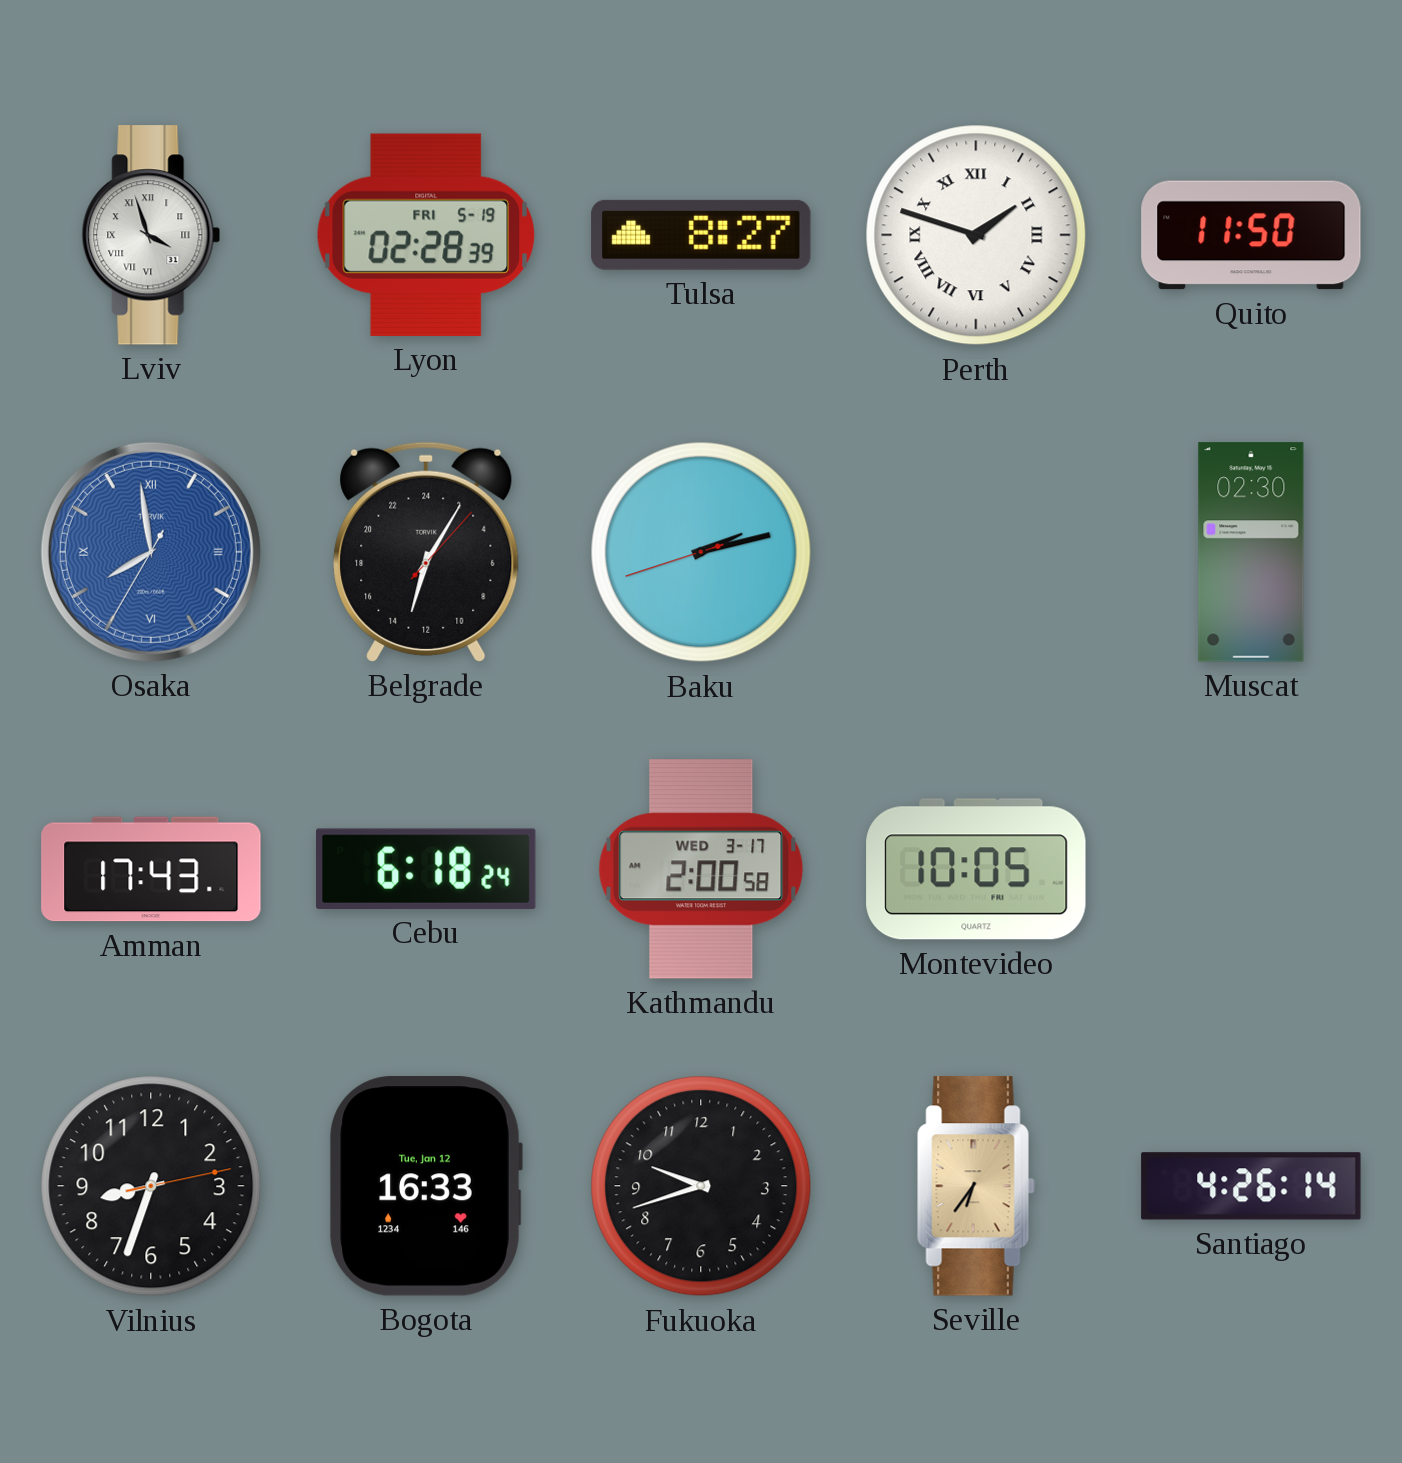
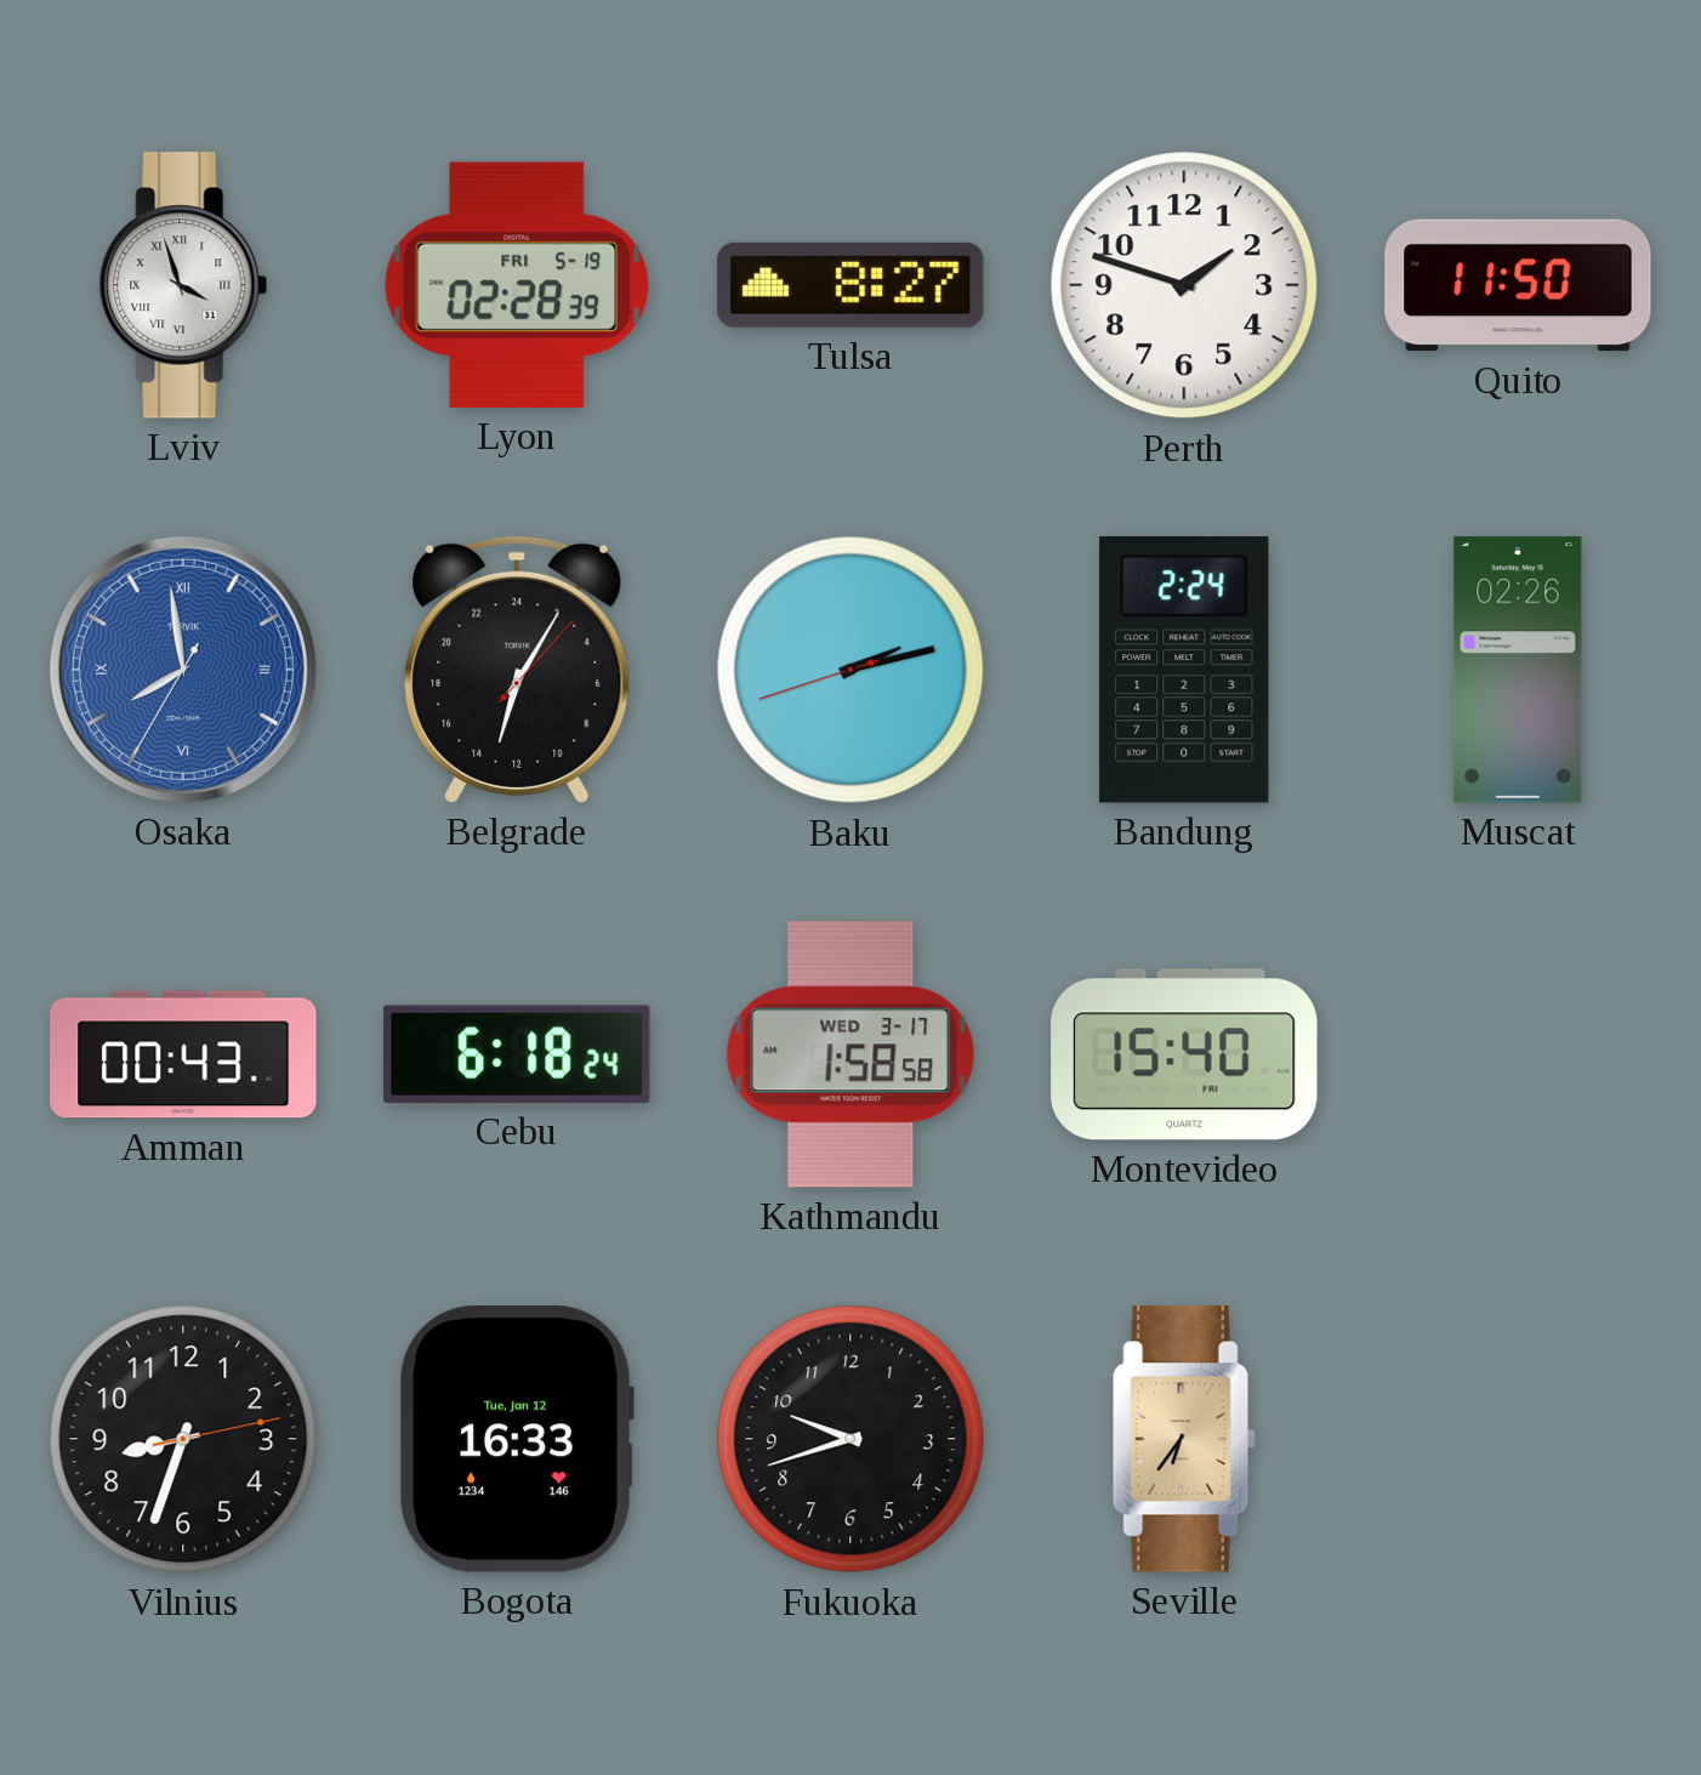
Perth numerals: Roman -> Arabic
Bandung: none -> 2:24
Muscat: 02:30 -> 02:26
Amman: 17:43 -> 00:43
Kathmandu: 2:00 -> 1:58
Montevideo: 10:05 -> 15:40
Santiago: 4:26 -> none
